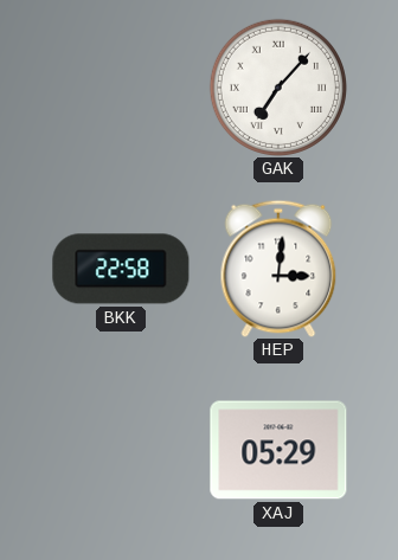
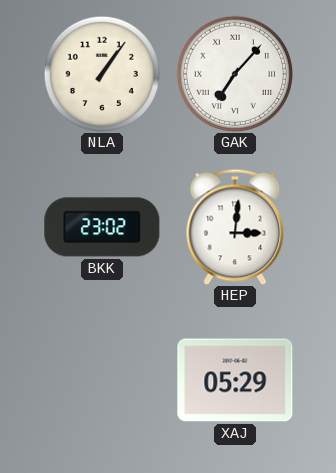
NLA: none -> 1:06
BKK: 22:58 -> 23:02
